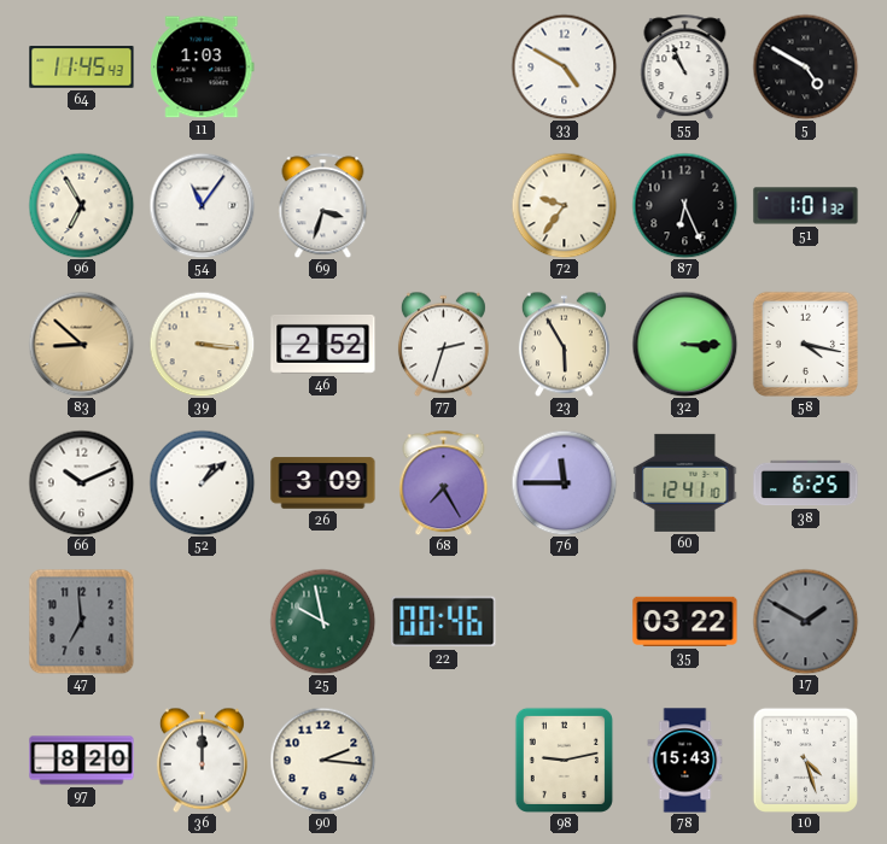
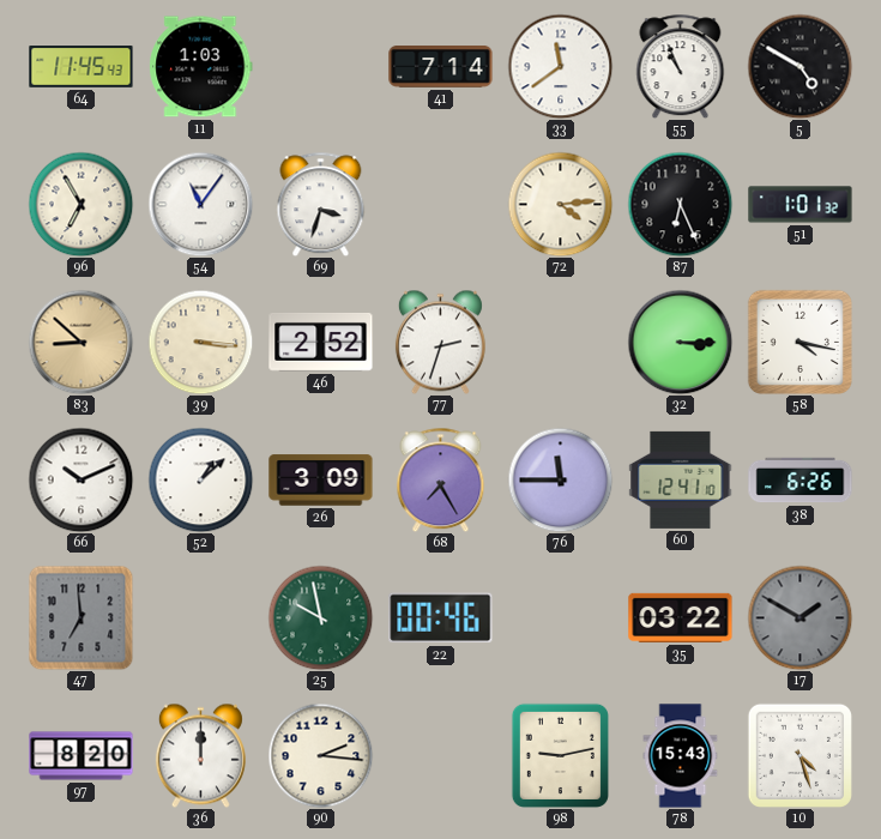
41: none -> 7:14
33: 4:50 -> 11:39
72: 9:36 -> 4:14
23: 5:55 -> none
38: 6:25 -> 6:26
